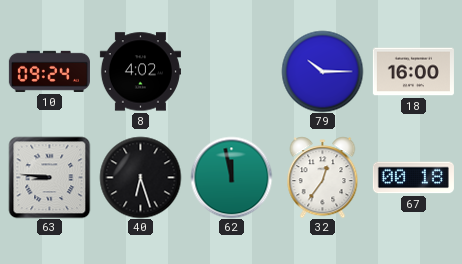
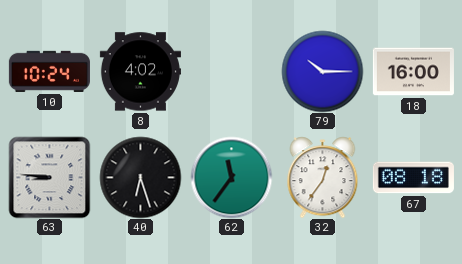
10: 09:24 -> 10:24
62: 11:58 -> 11:36
67: 00:18 -> 08:18
